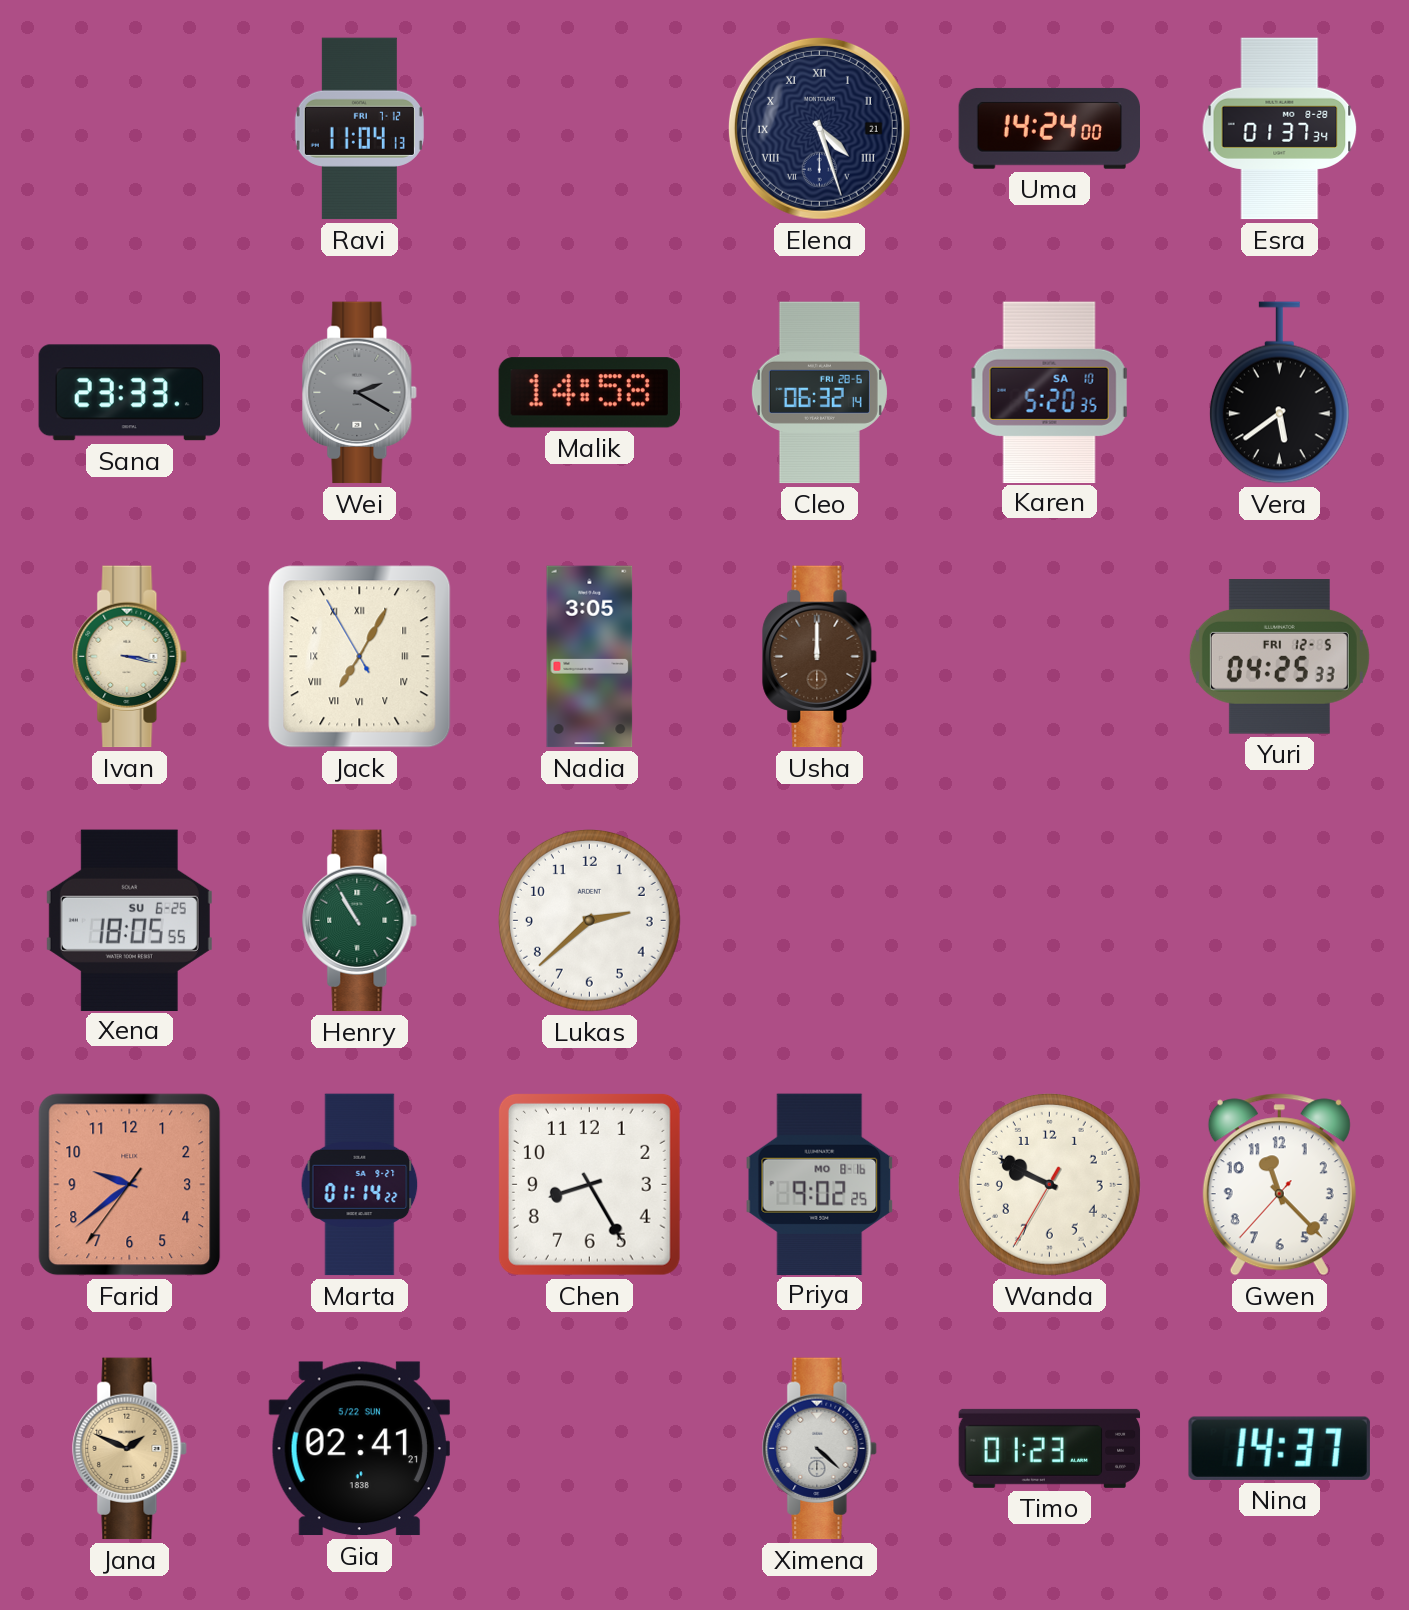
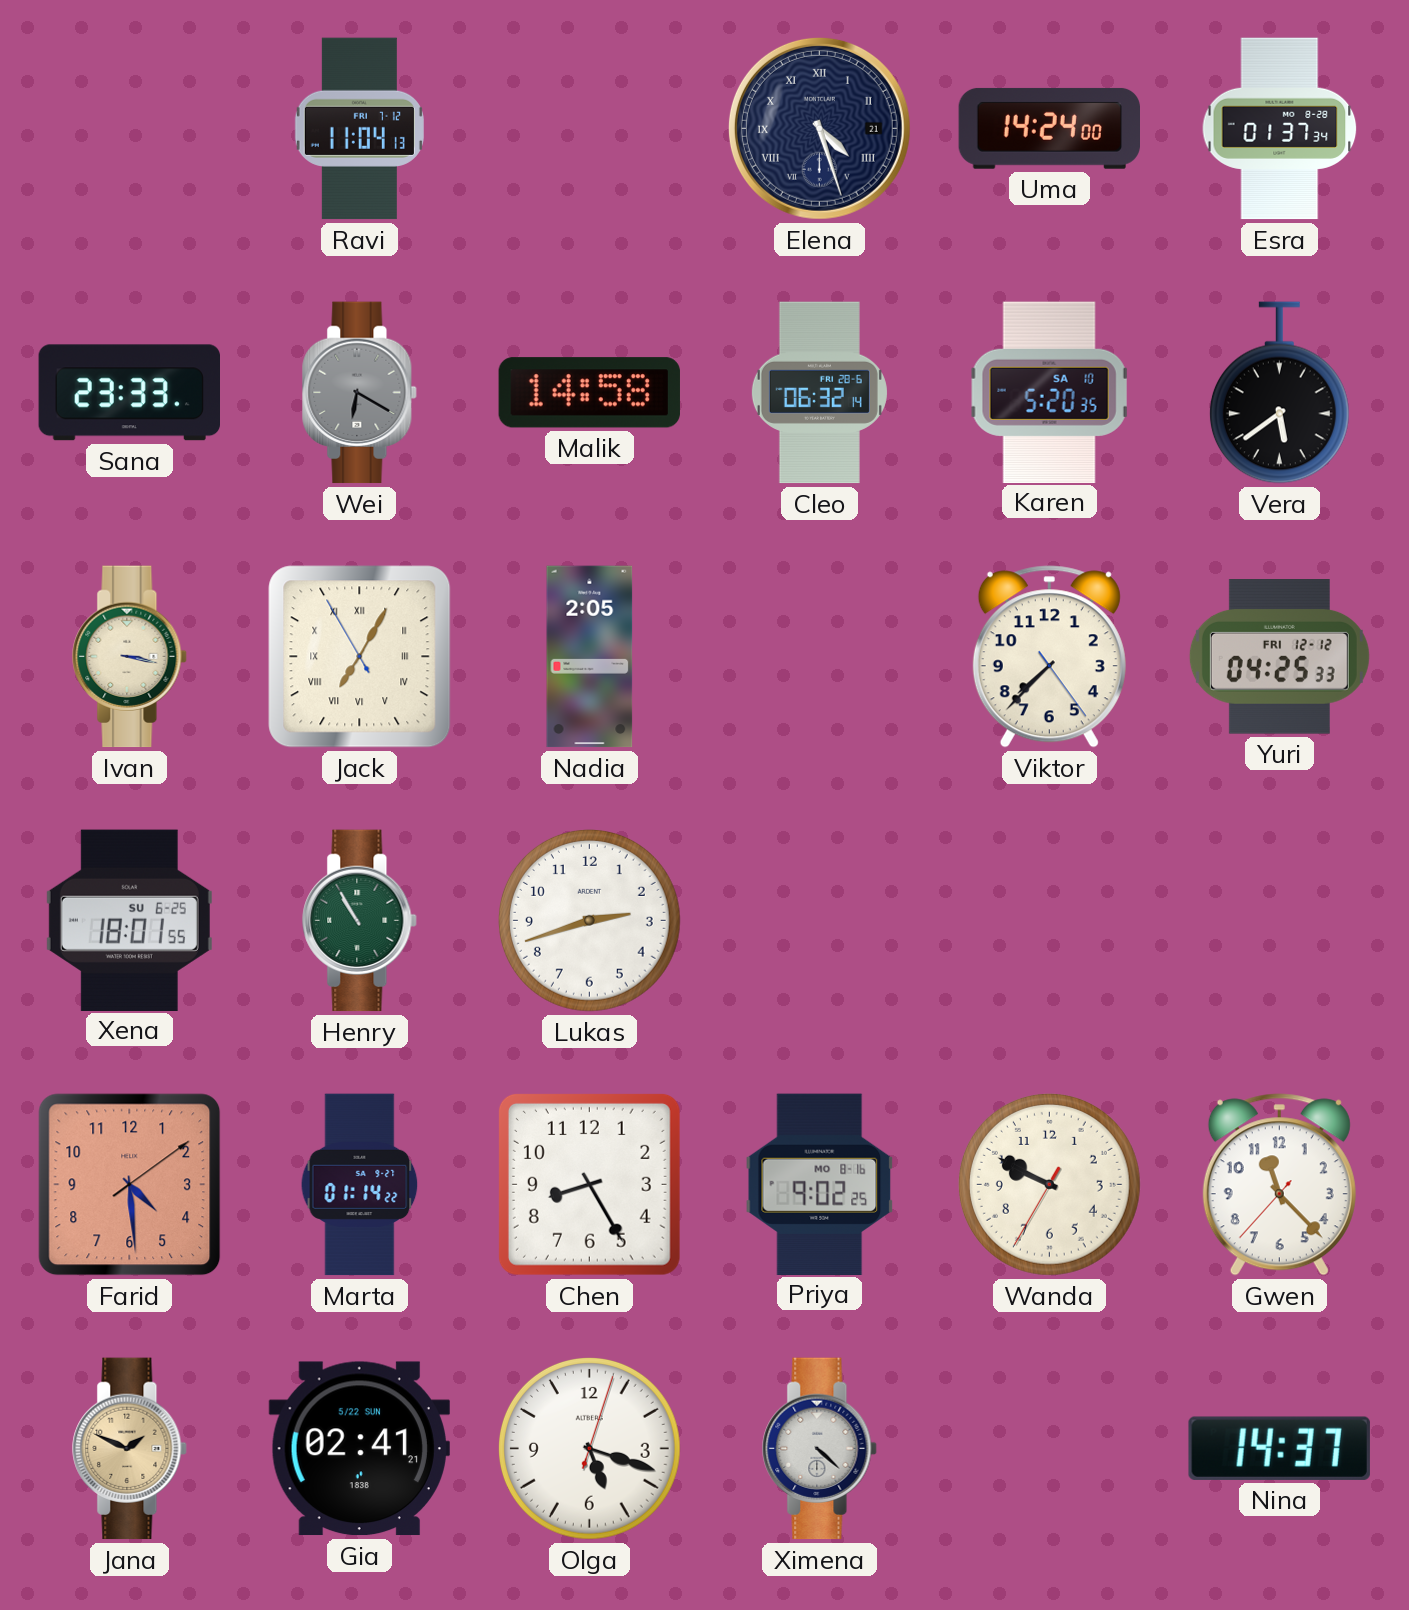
Wei: 2:20 -> 6:20
Nadia: 3:05 -> 2:05
Usha: 12:00 -> none
Viktor: none -> 7:37
Yuri date: FRI 12-5 -> FRI 12-12
Xena: 18:05 -> 18:01
Lukas: 2:38 -> 2:42
Farid: 9:38 -> 4:29
Olga: none -> 5:18
Timo: 01:23 -> none
